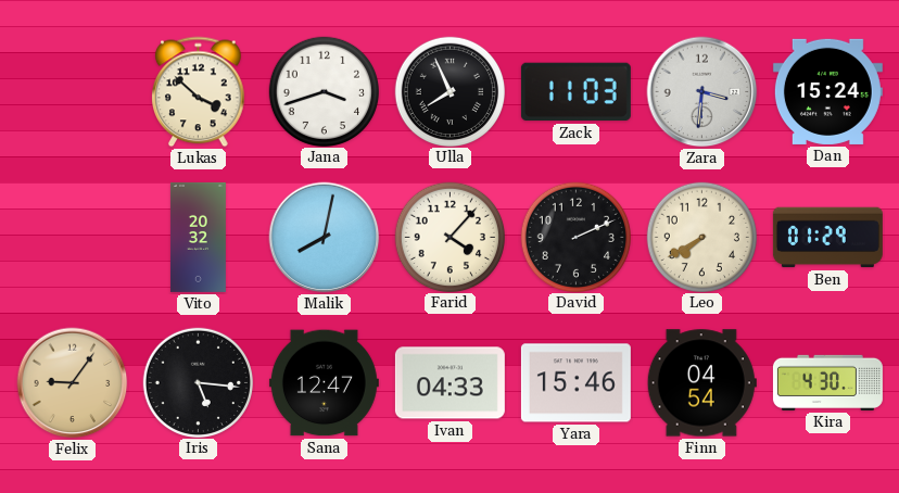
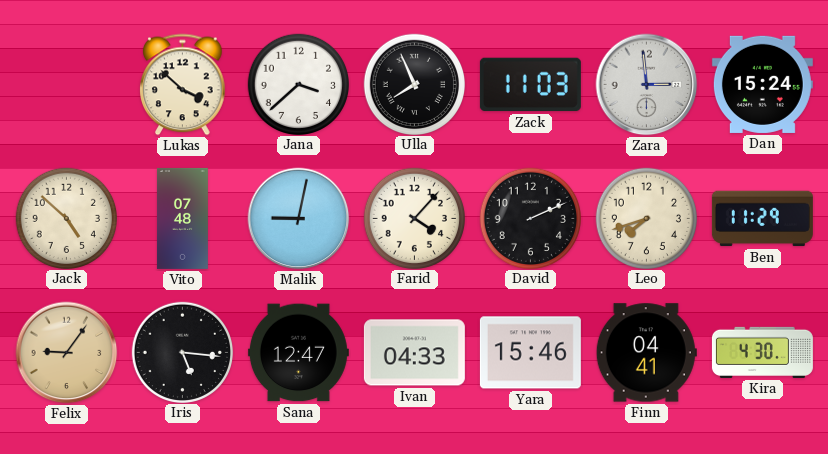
Jana: 3:42 -> 3:38
Zara: 3:31 -> 2:59
Jack: none -> 4:52
Vito: 20:32 -> 07:48
Malik: 8:02 -> 9:02
Leo: 7:40 -> 7:42
Ben: 01:29 -> 11:29
Finn: 04:54 -> 04:41
